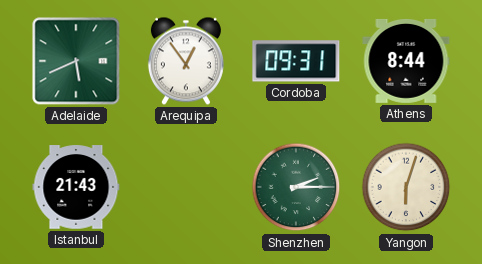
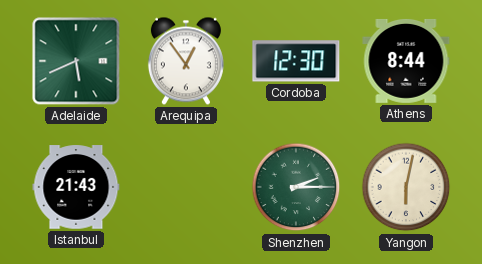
Cordoba: 09:31 -> 12:30
Yangon: 6:03 -> 6:02
